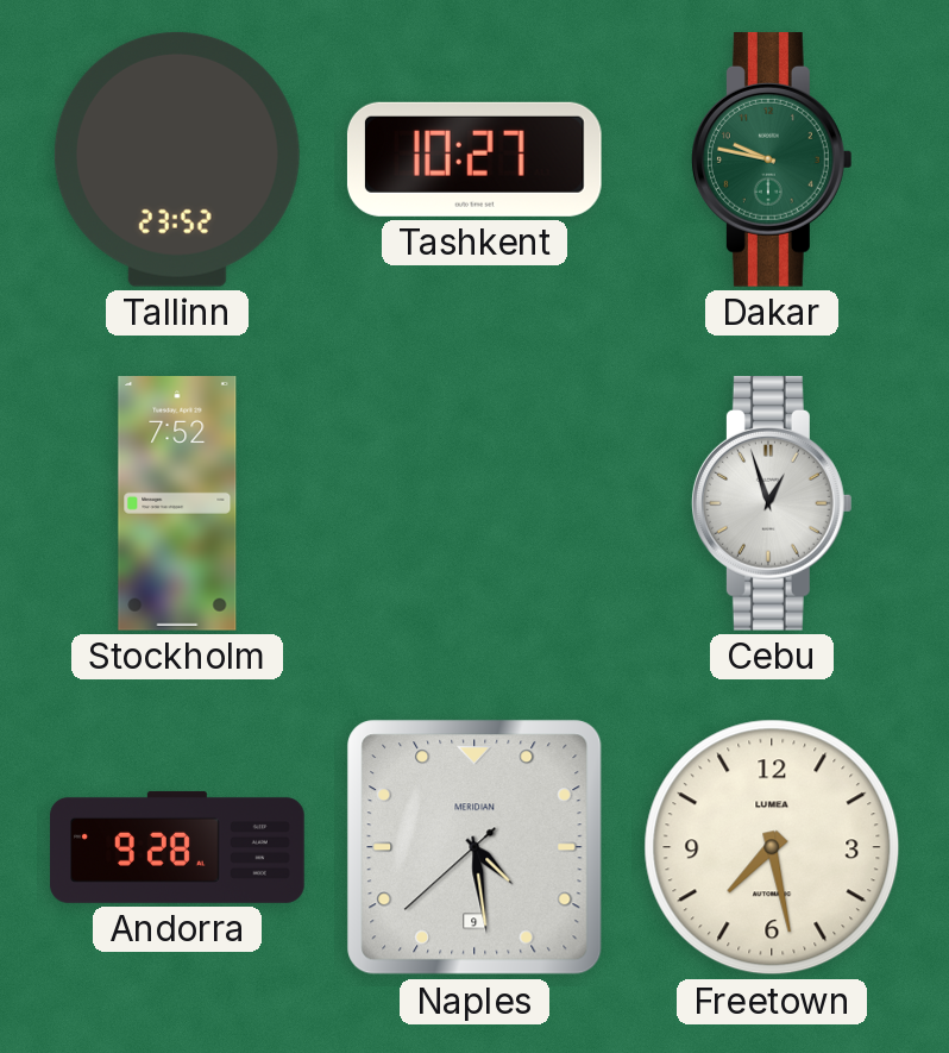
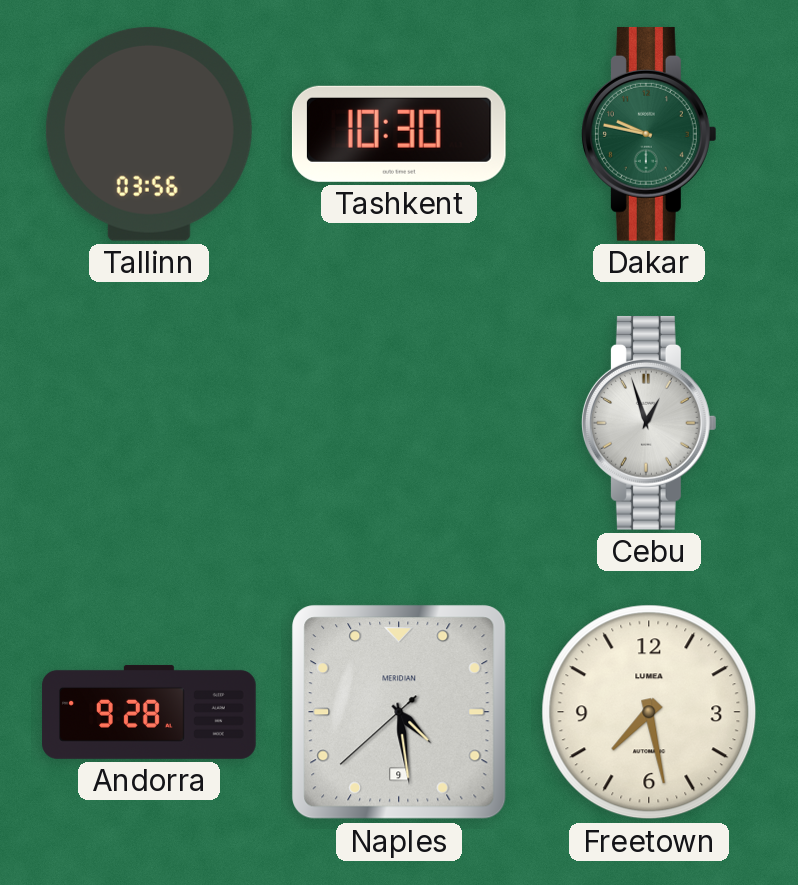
Tallinn: 23:52 -> 03:56
Tashkent: 10:27 -> 10:30
Stockholm: 7:52 -> none
